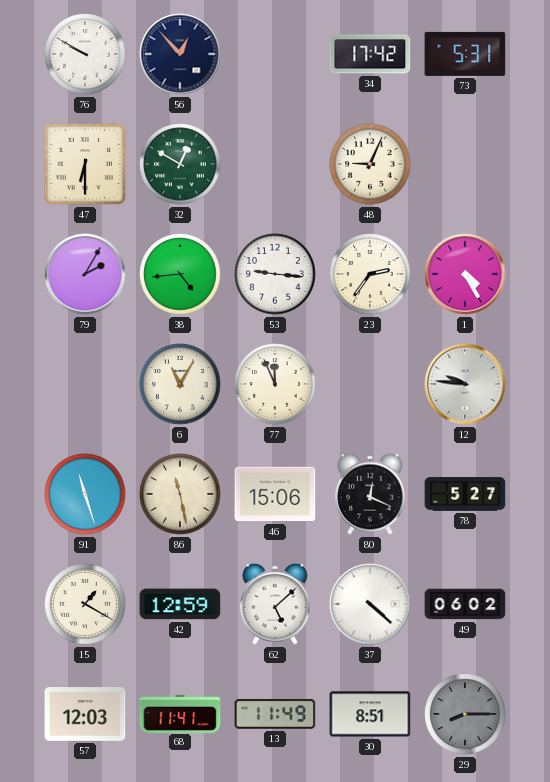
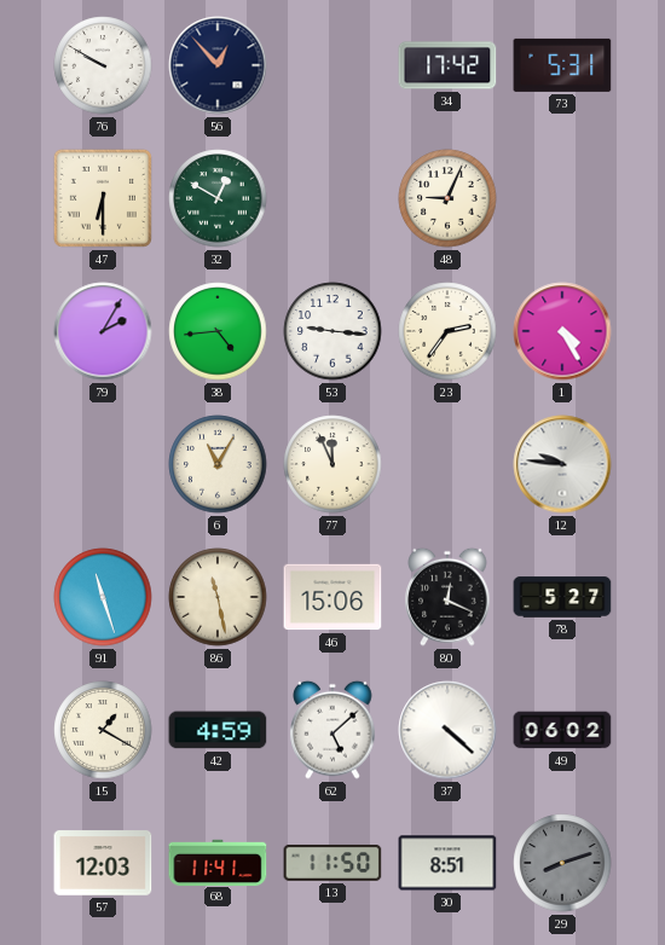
42: 12:59 -> 4:59
13: 11:49 -> 11:50
29: 8:15 -> 8:12
